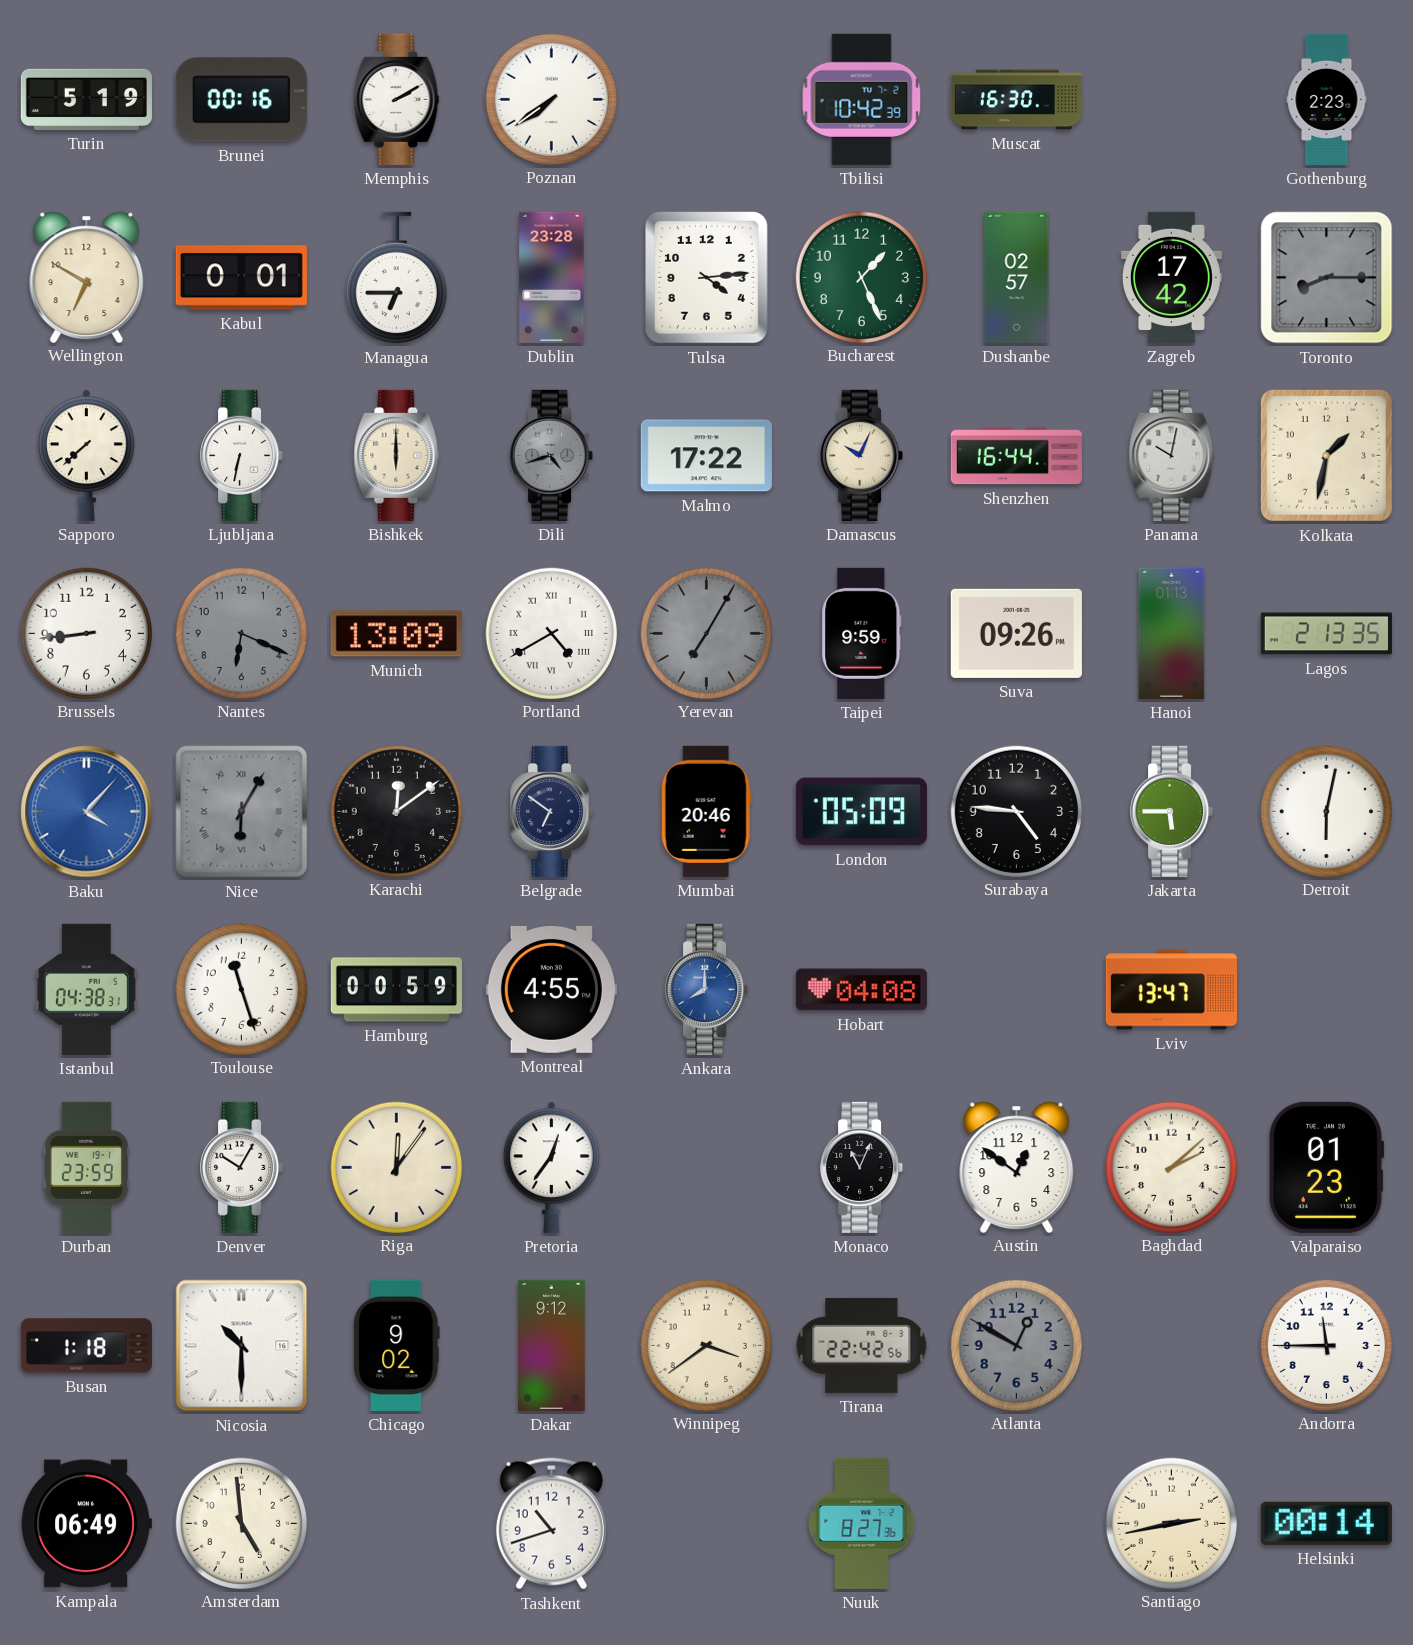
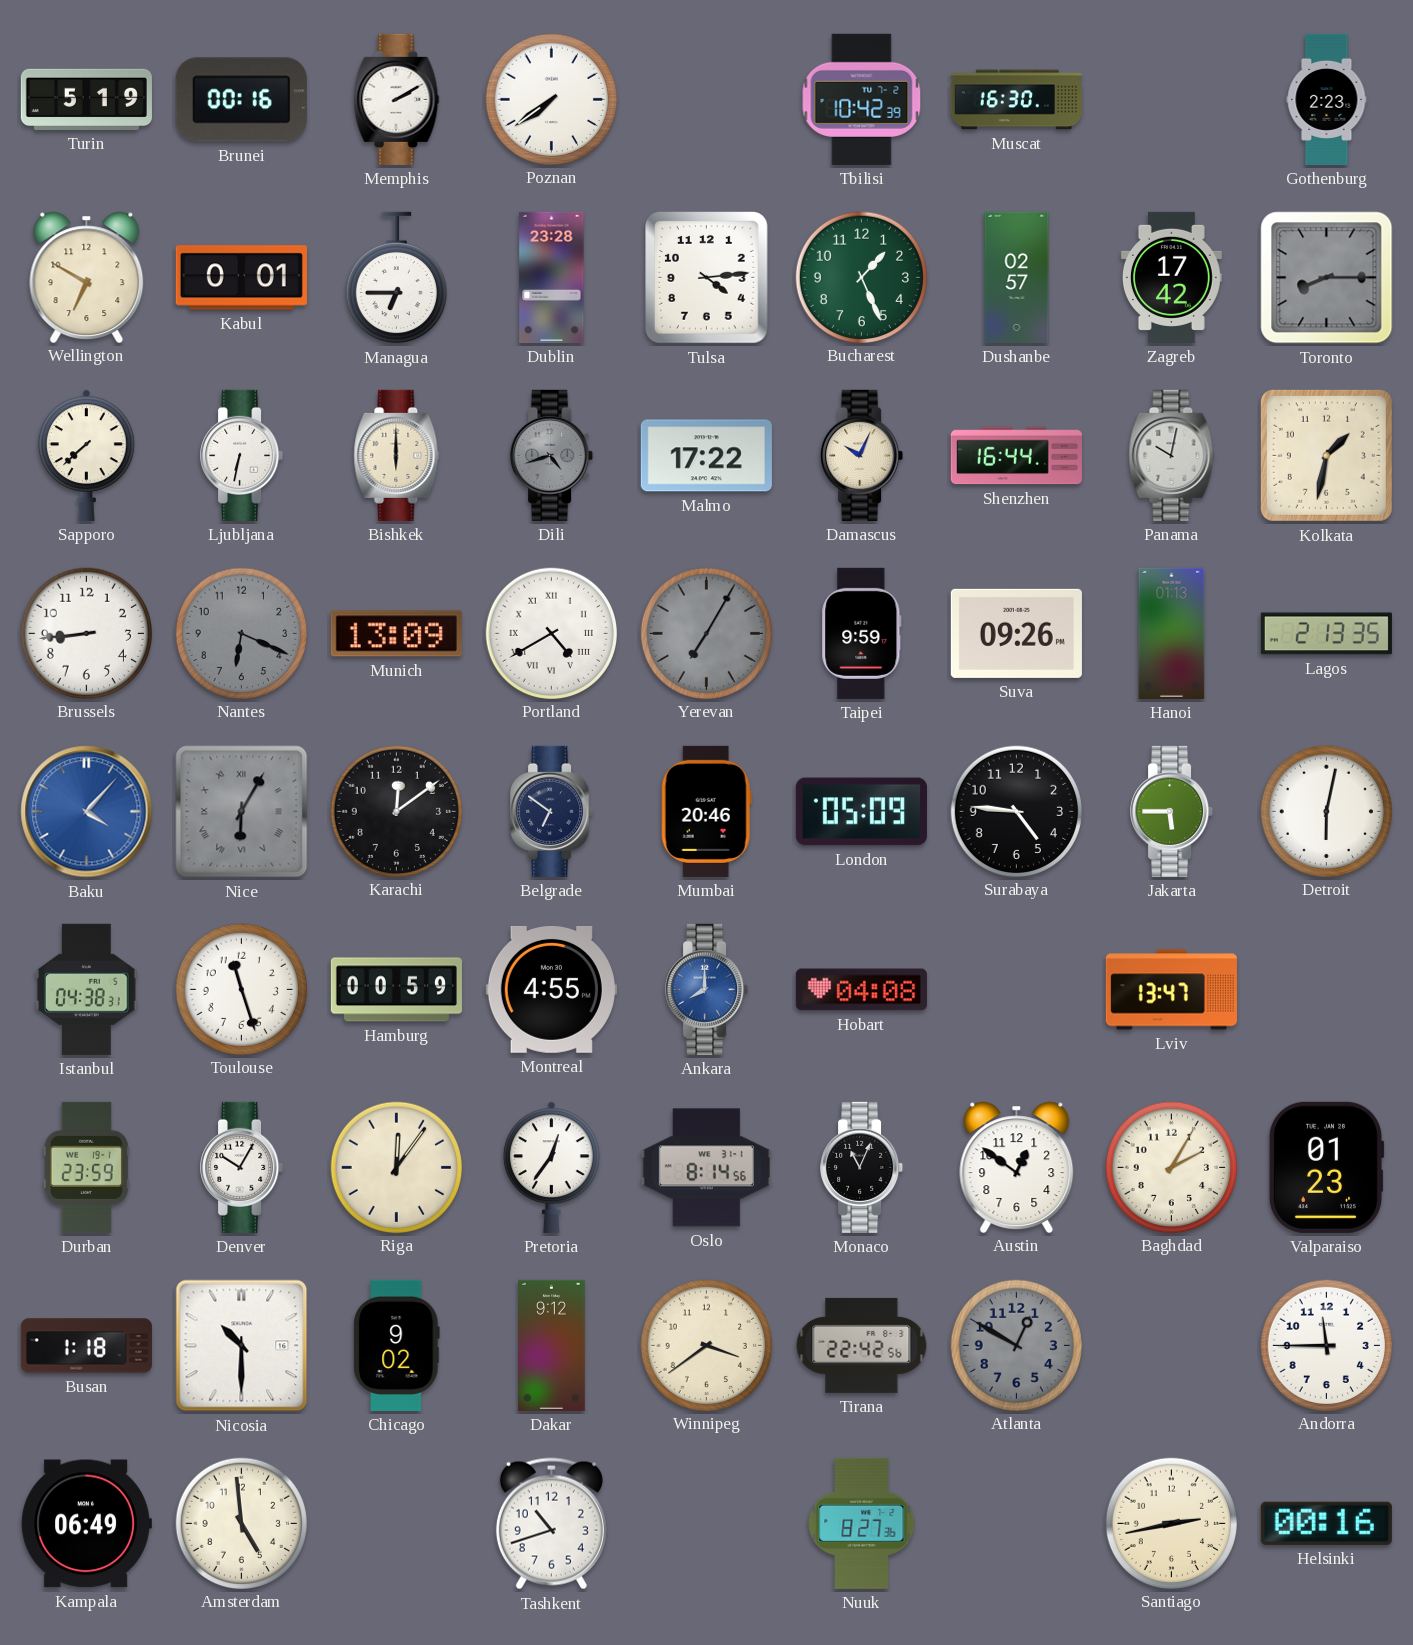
Oslo: none -> 8:14
Baghdad: 2:08 -> 2:05
Helsinki: 00:14 -> 00:16
